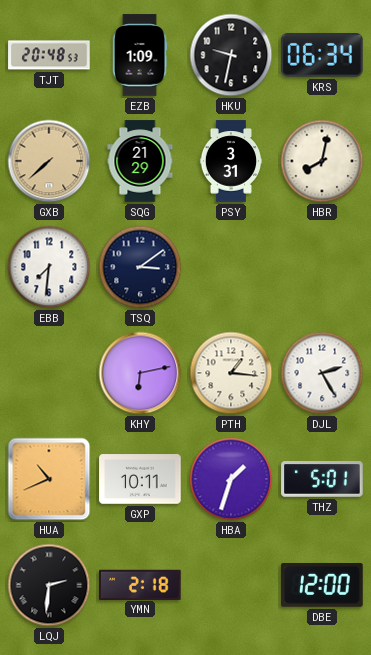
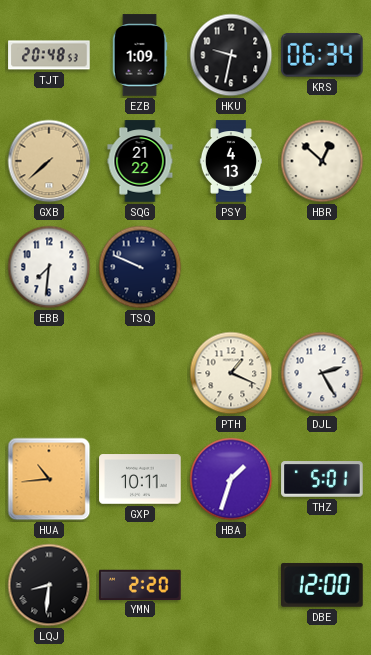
SQG: 21:29 -> 21:22
PSY: 3:31 -> 4:13
HBR: 8:02 -> 12:52
TSQ: 3:09 -> 9:49
KHY: 6:13 -> none
PTH: 1:16 -> 1:19
HUA: 10:41 -> 10:44
LQJ: 2:31 -> 8:31
YMN: 2:18 -> 2:20
